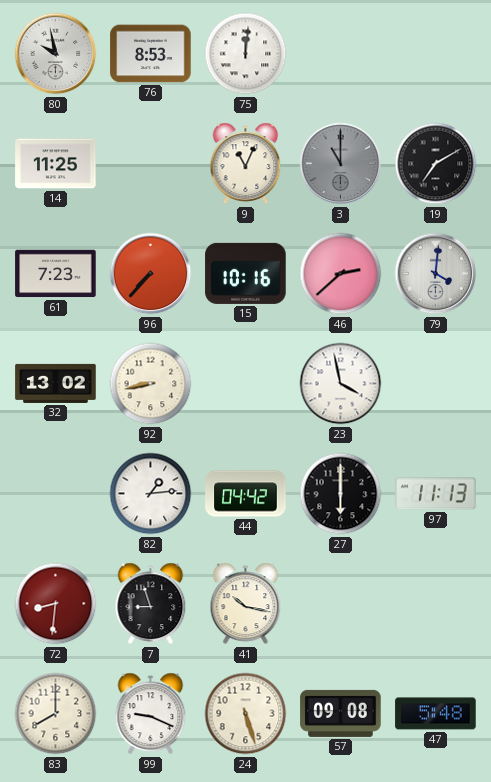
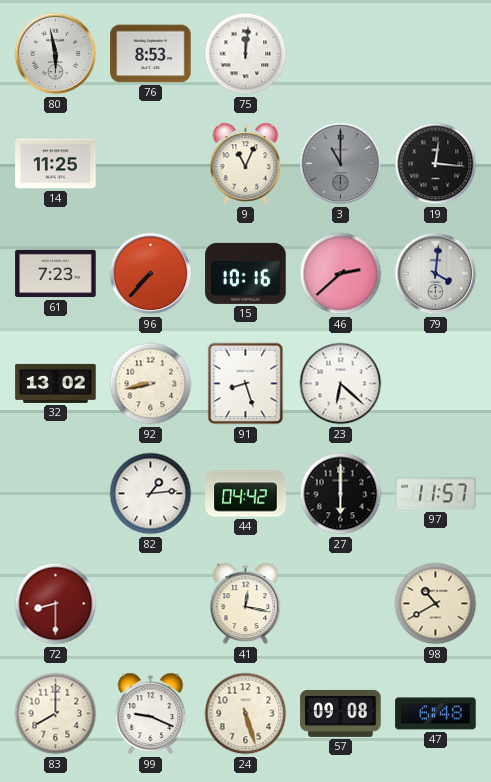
80: 9:58 -> 5:58
19: 7:10 -> 12:16
91: none -> 8:27
23: 3:58 -> 6:22
97: 11:13 -> 11:57
72: 8:31 -> 8:30
7: 8:57 -> none
41: 10:17 -> 12:17
98: none -> 10:40
47: 5:48 -> 6:48
